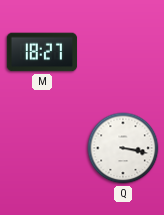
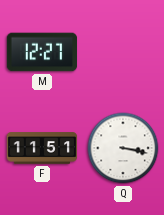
M: 18:27 -> 12:27
F: none -> 11:51
